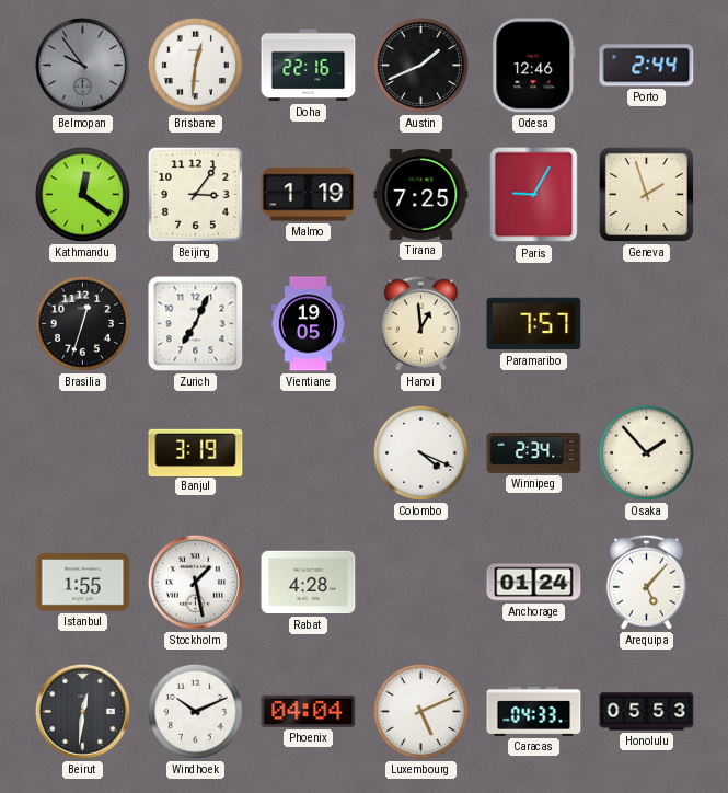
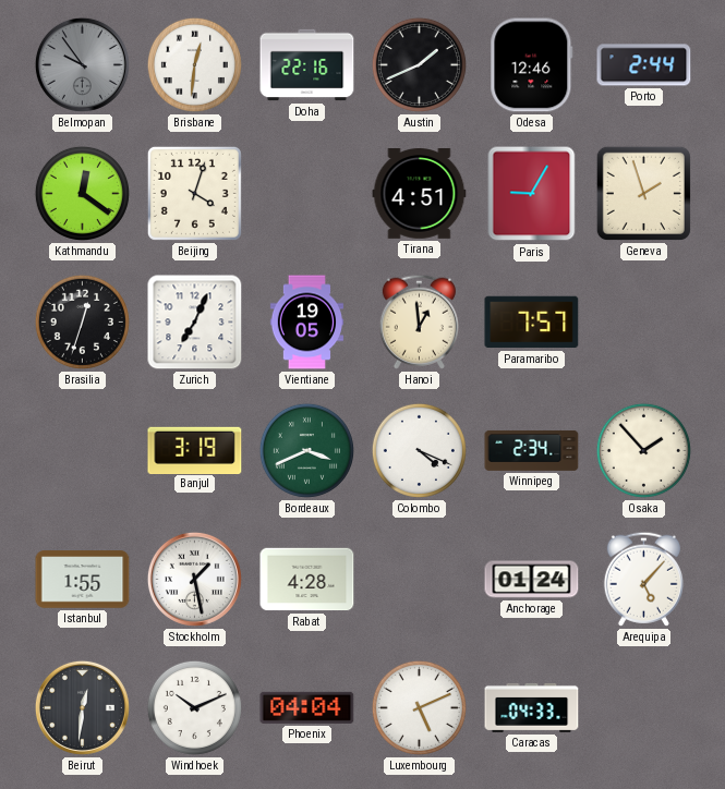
Beijing: 3:06 -> 4:03
Malmo: 1:19 -> none
Tirana: 7:25 -> 4:51
Bordeaux: none -> 3:41
Honolulu: 05:53 -> none
